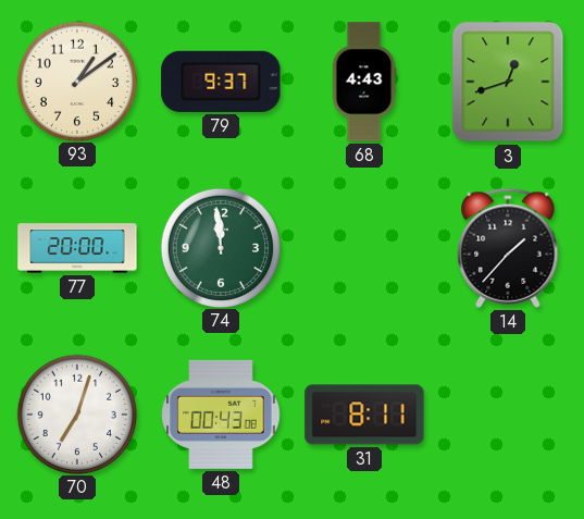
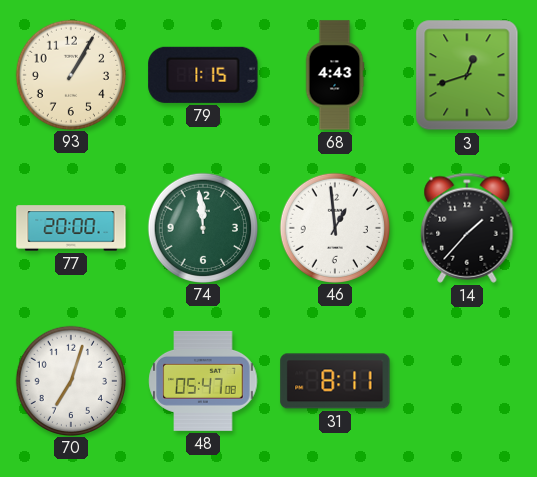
93: 1:09 -> 1:05
79: 9:37 -> 1:15
46: none -> 12:59
48: 00:43 -> 05:47
